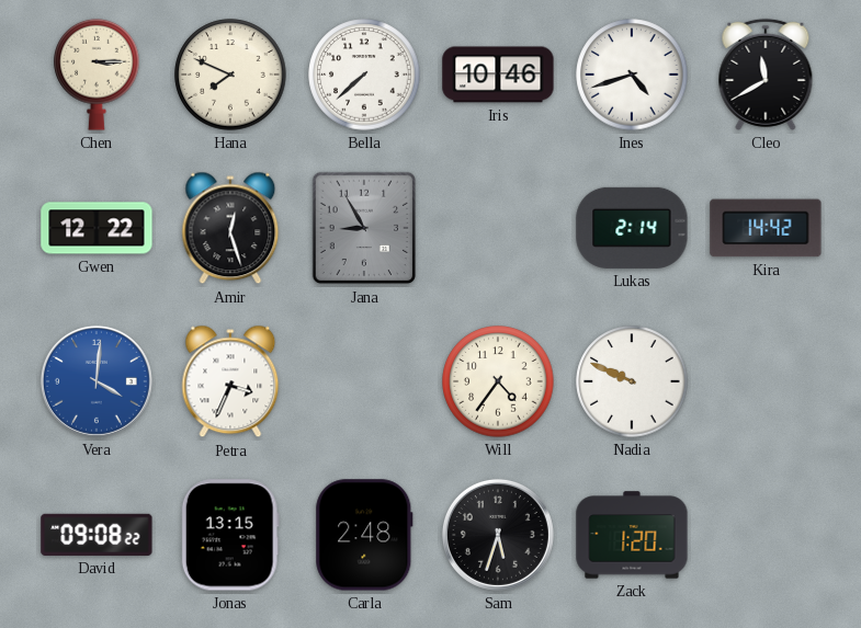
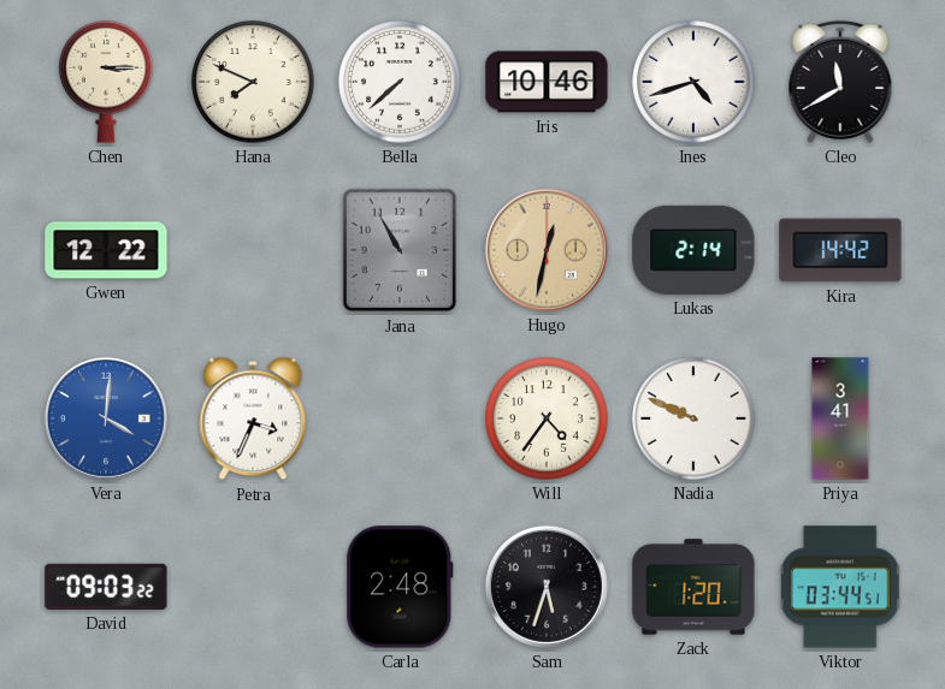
Amir: 12:27 -> none
Jana: 8:55 -> 10:55
Hugo: none -> 12:32
Priya: none -> 3:41
David: 09:08 -> 09:03
Jonas: 13:15 -> none
Viktor: none -> 03:44
